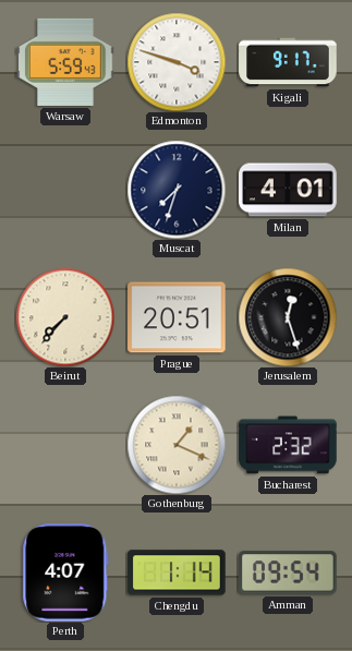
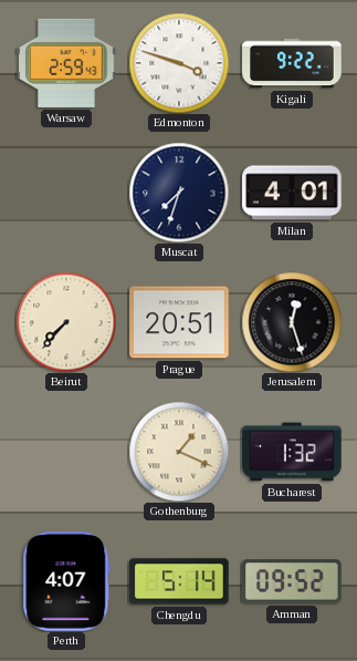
Warsaw: 5:59 -> 2:59
Kigali: 9:17 -> 9:22
Bucharest: 2:32 -> 1:32
Chengdu: 1:14 -> 5:14
Amman: 09:54 -> 09:52
